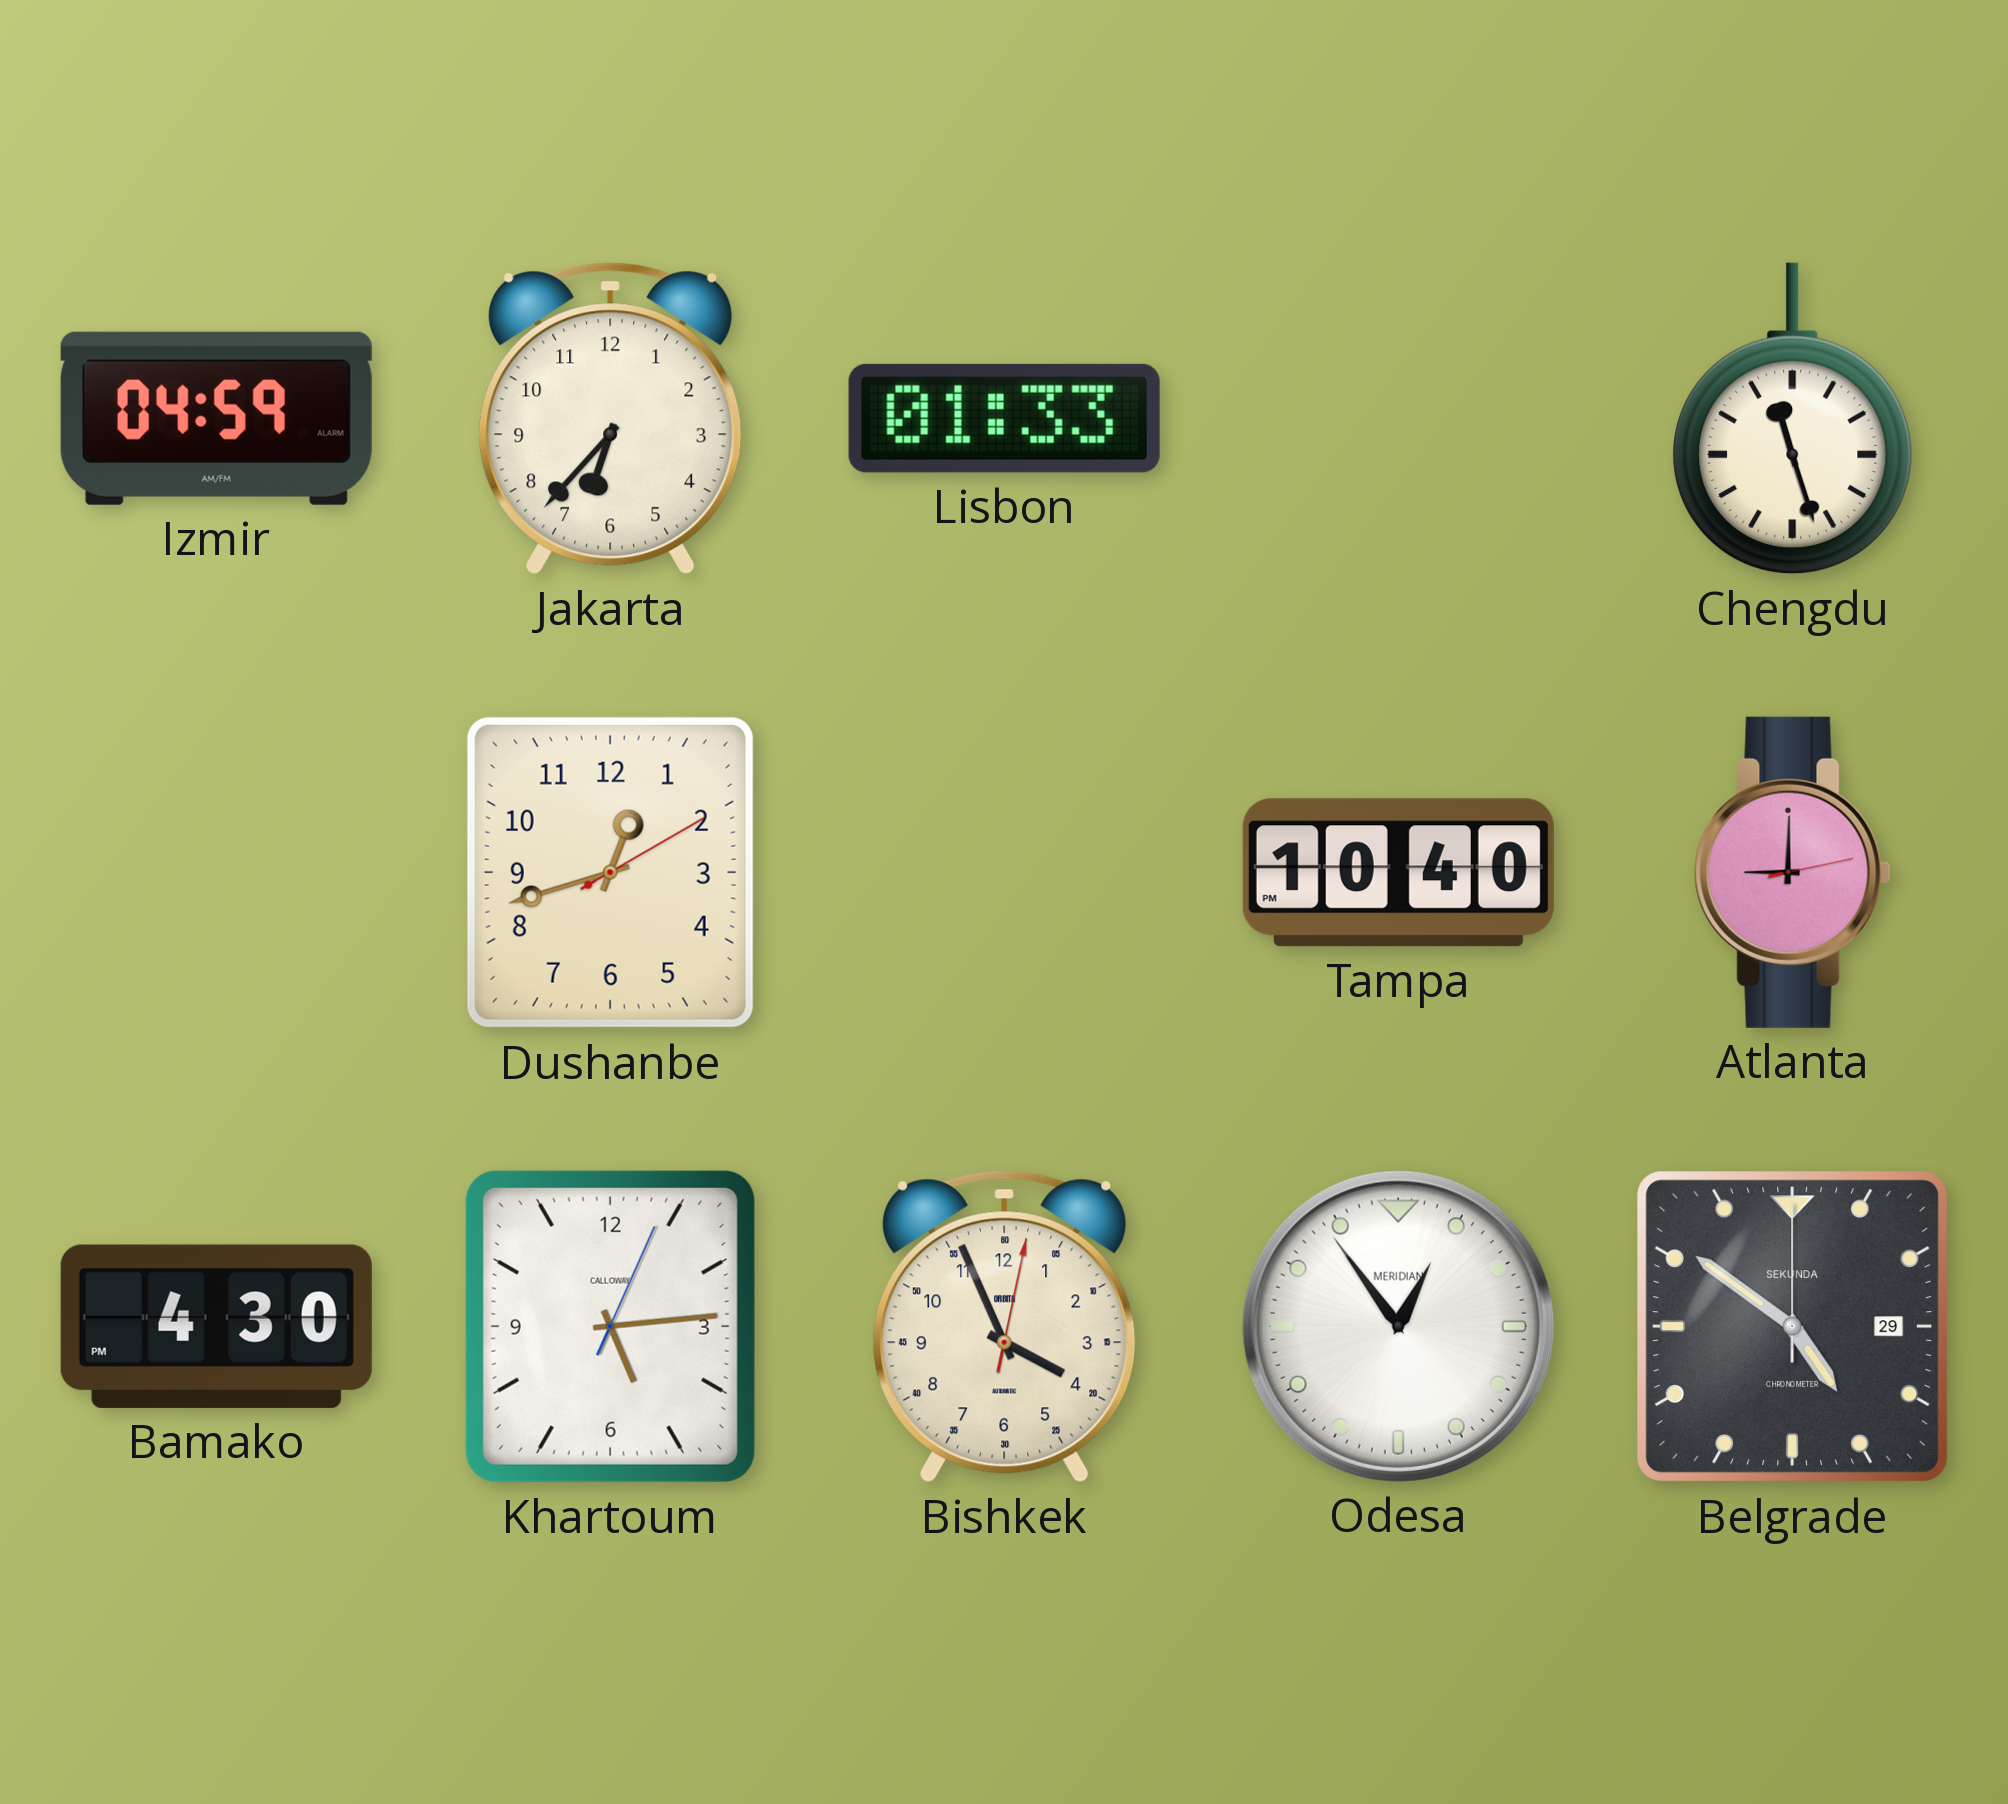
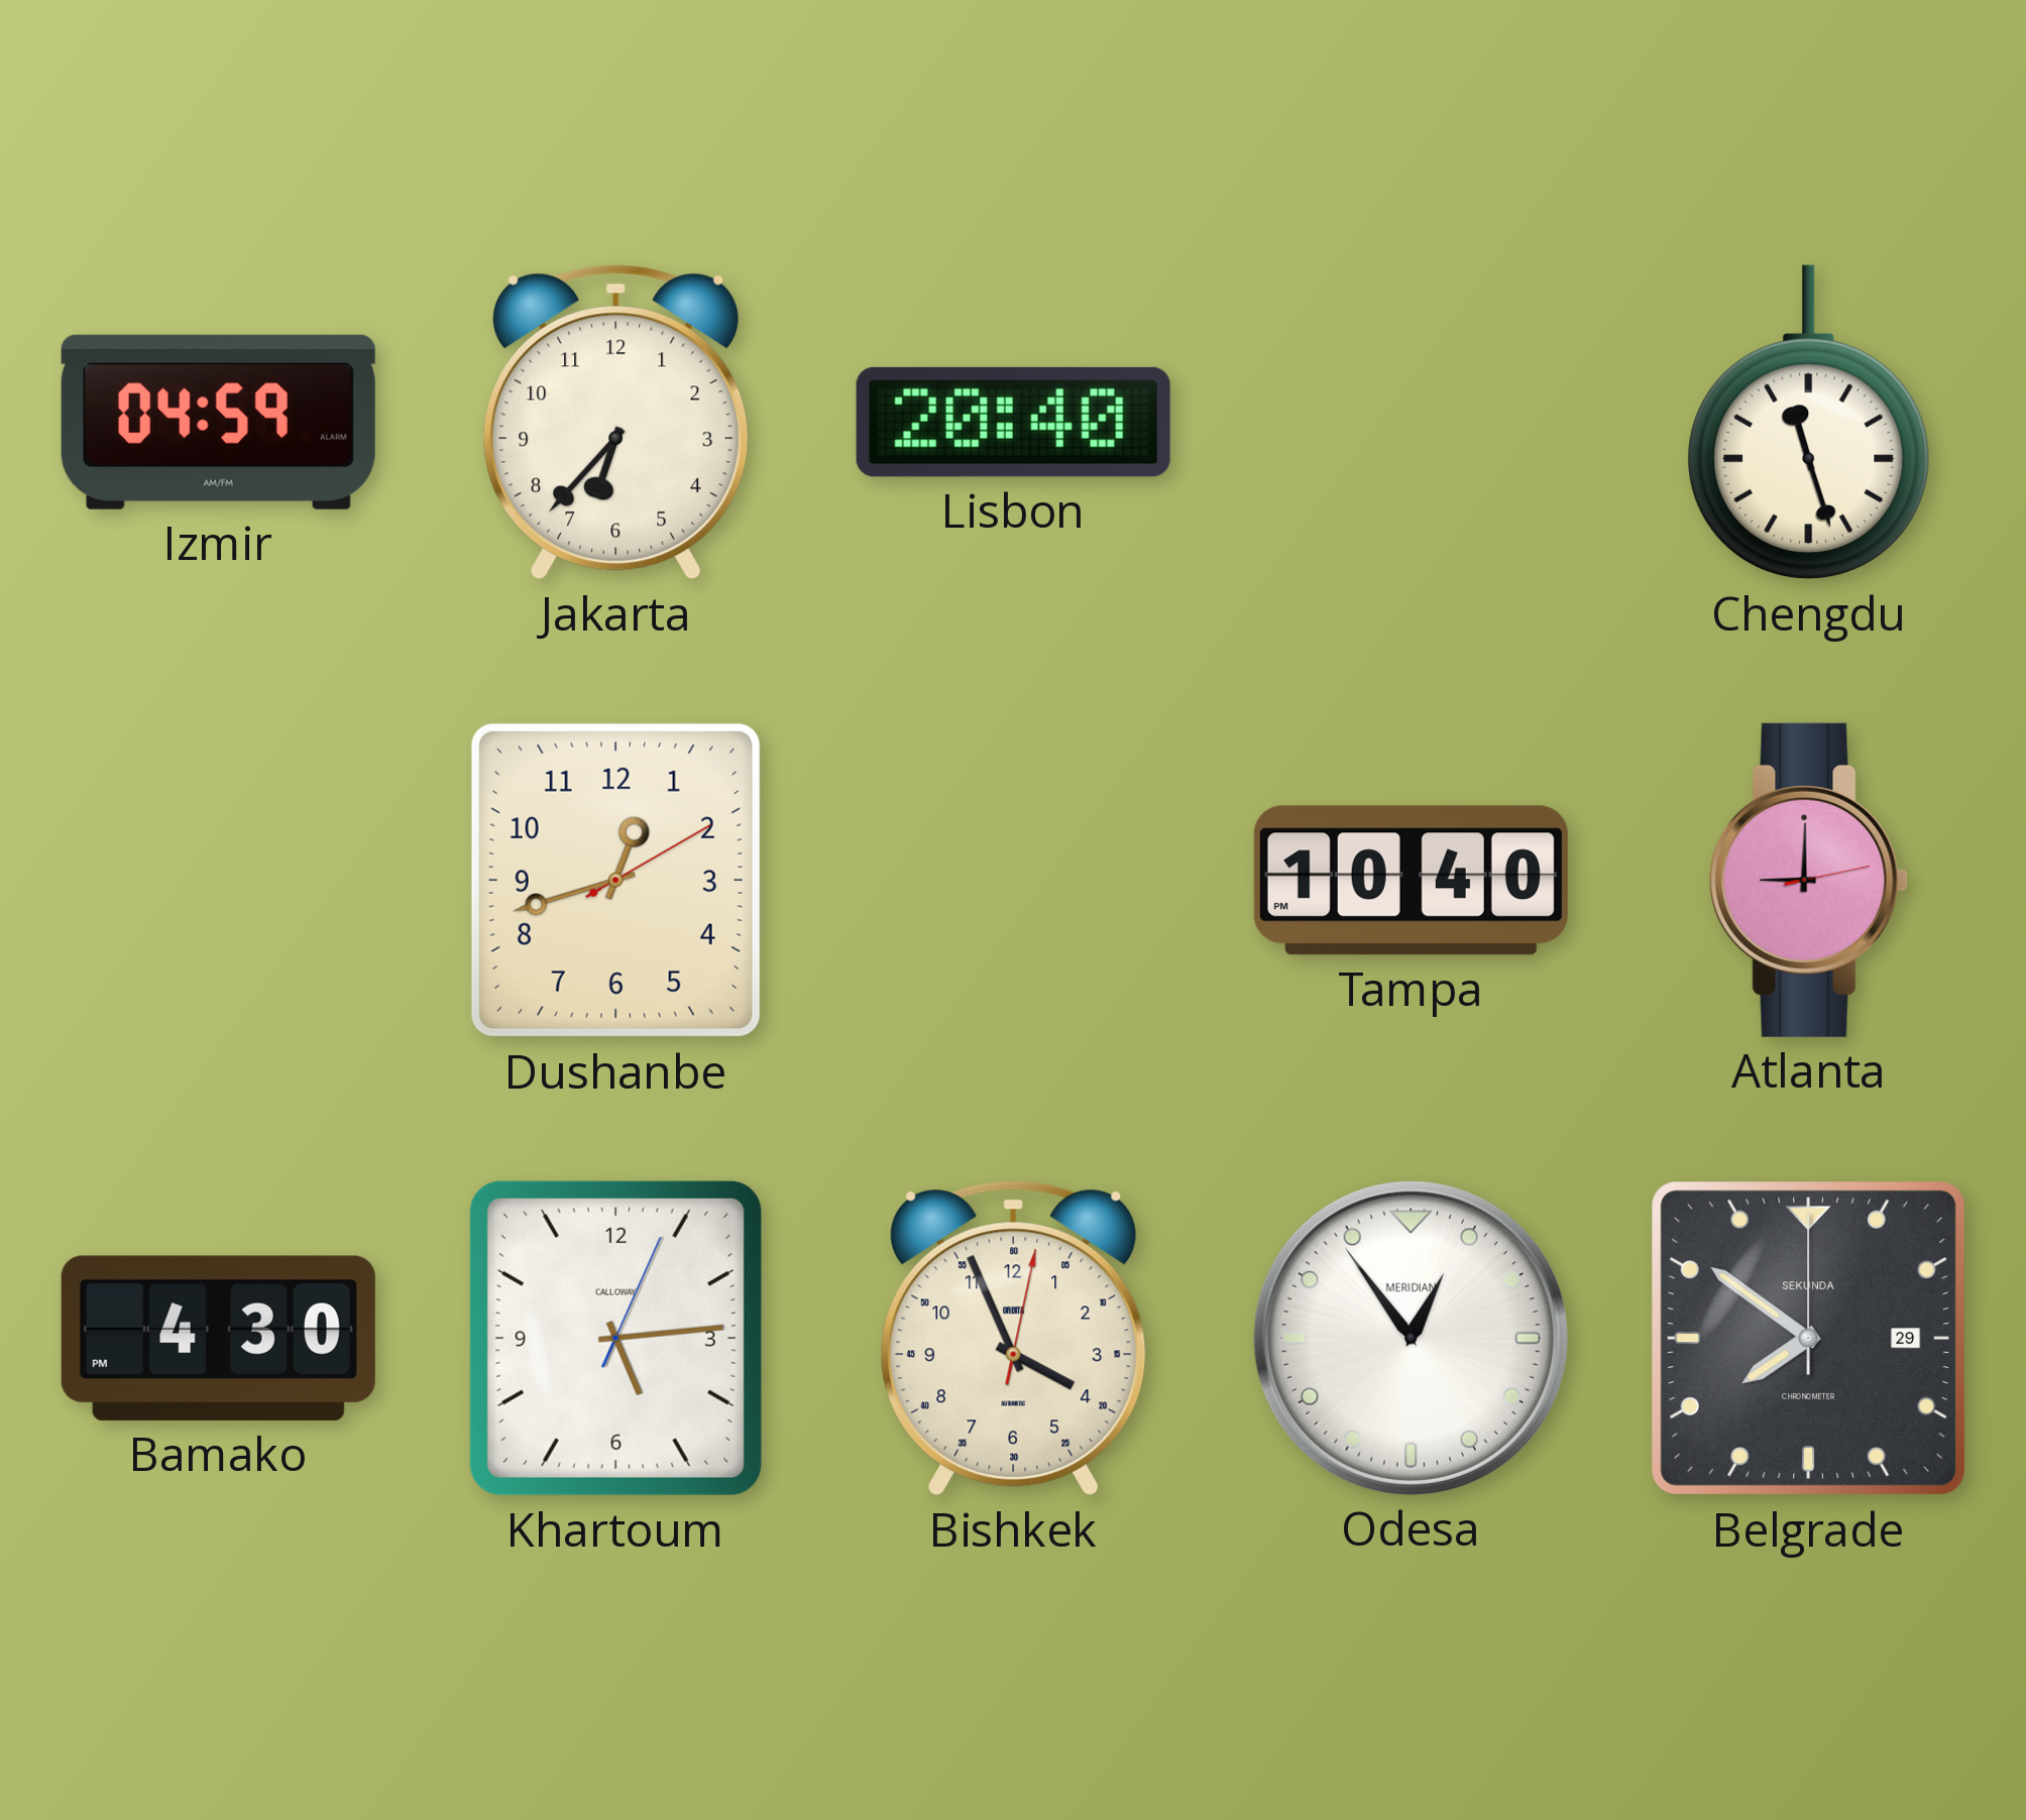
Lisbon: 01:33 -> 20:40
Belgrade: 4:51 -> 7:51
